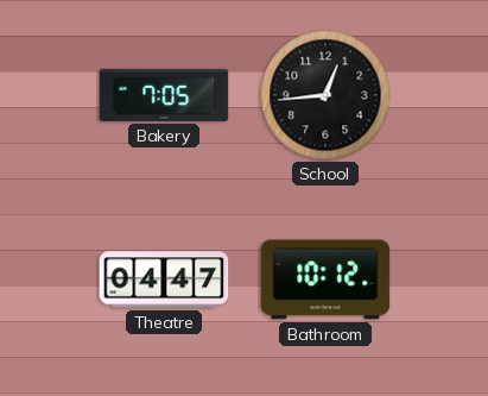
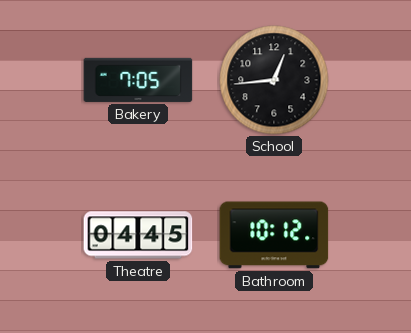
Theatre: 04:47 -> 04:45
